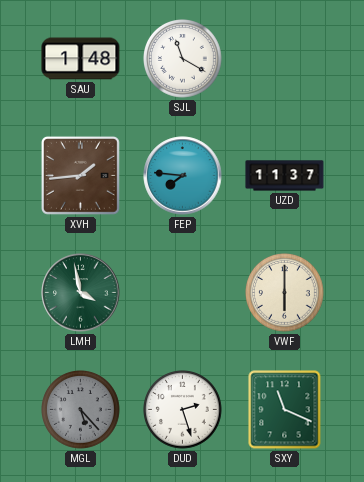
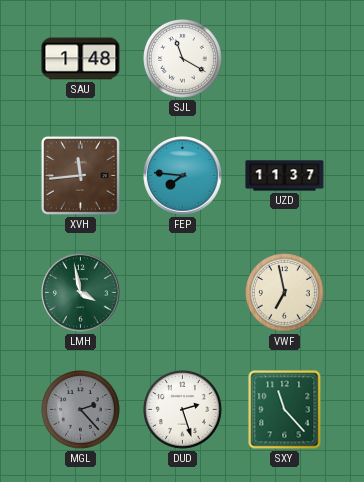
XVH: 1:44 -> 11:44
VWF: 6:00 -> 6:58
MGL: 5:23 -> 2:23
SXY: 11:19 -> 11:23
